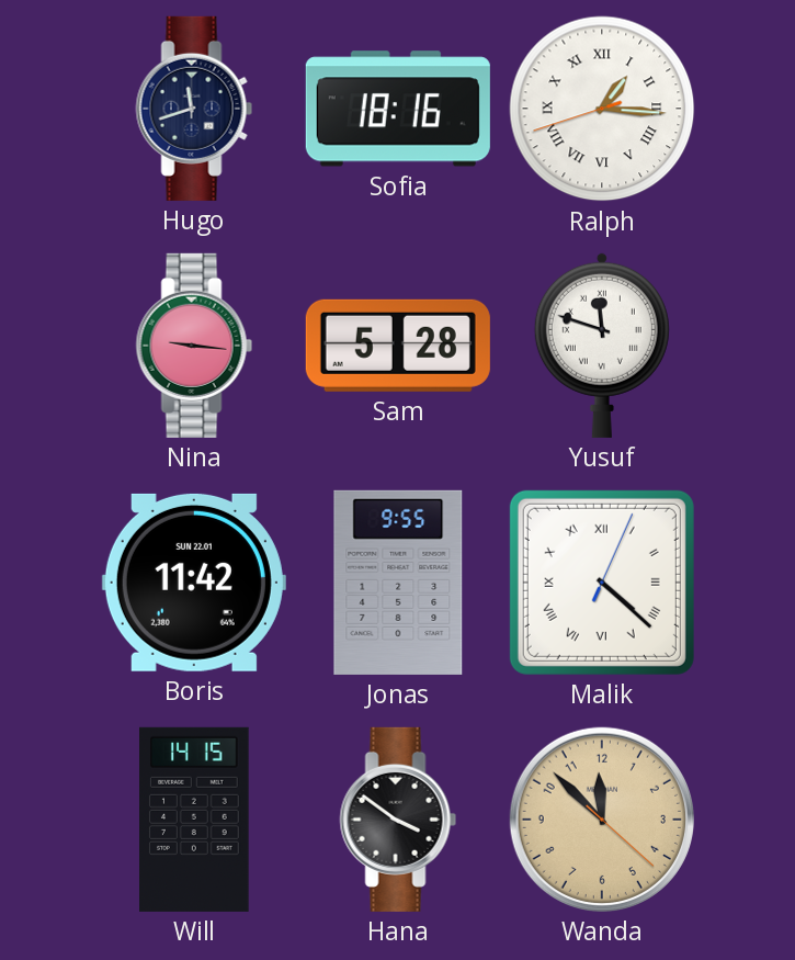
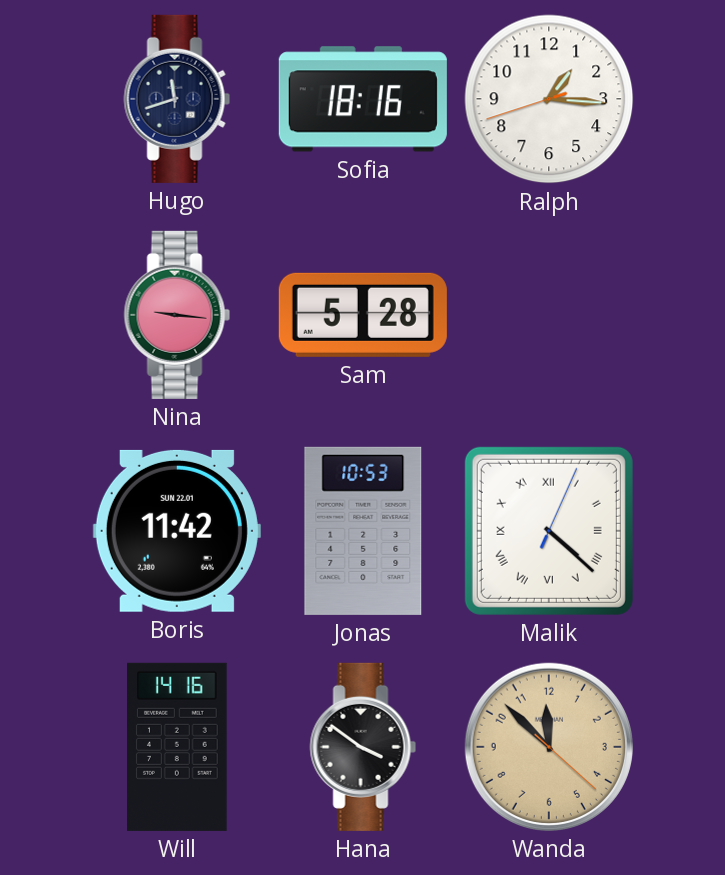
Ralph numerals: Roman -> Arabic
Yusuf: 11:48 -> none
Jonas: 9:55 -> 10:53
Will: 14:15 -> 14:16
